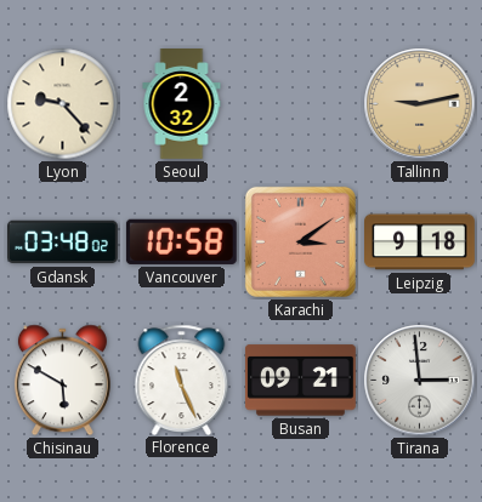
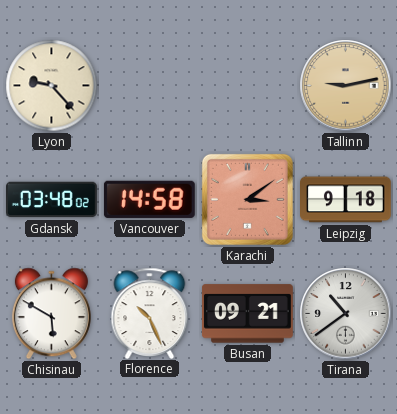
Seoul: 2:32 -> none
Vancouver: 10:58 -> 14:58
Florence: 11:26 -> 10:26
Tirana: 2:59 -> 10:39
